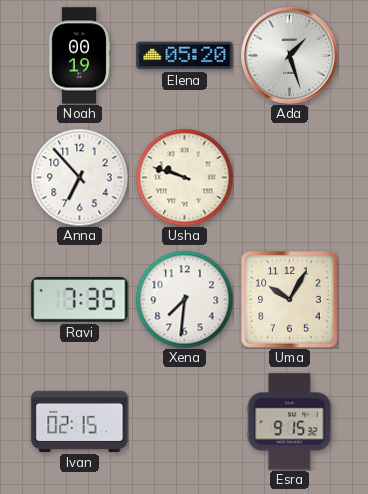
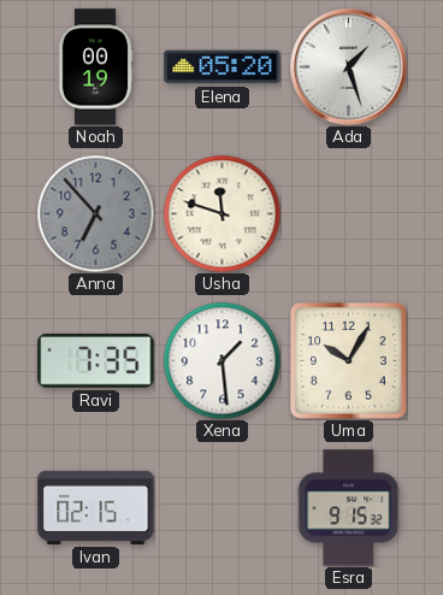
Anna dial: white -> grey
Usha: 9:48 -> 11:48
Xena: 7:31 -> 1:29
